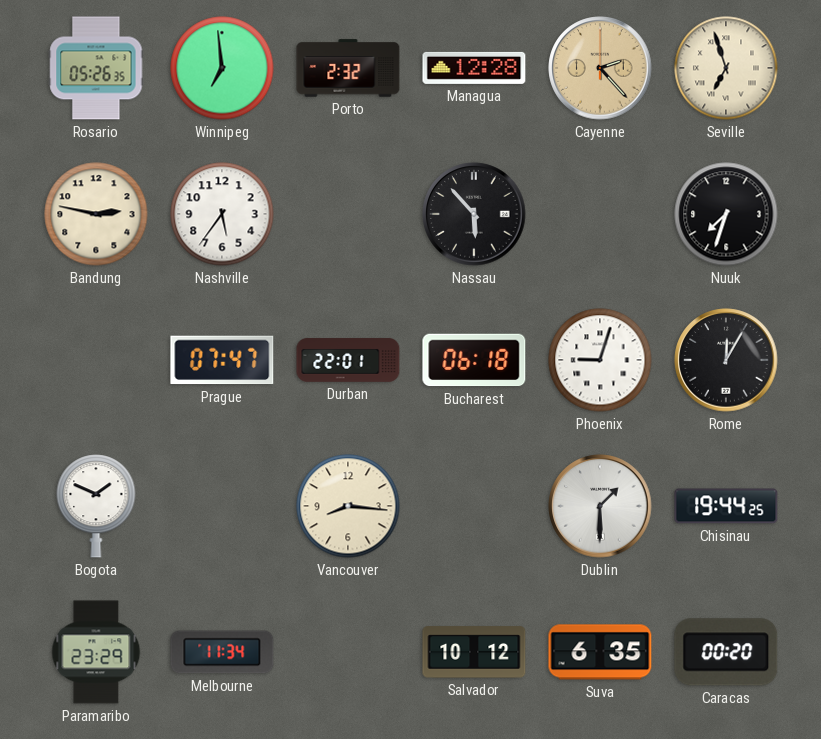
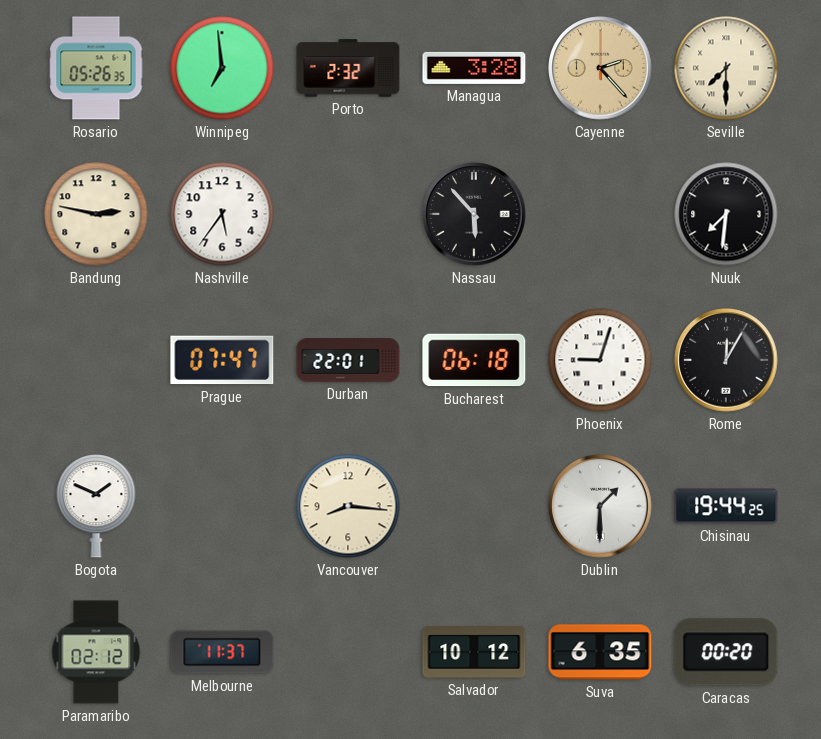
Managua: 12:28 -> 3:28
Seville: 6:57 -> 7:30
Nuuk: 7:33 -> 7:31
Paramaribo: 23:29 -> 02:12
Melbourne: 11:34 -> 11:37
